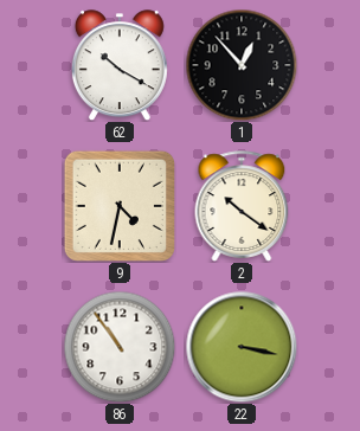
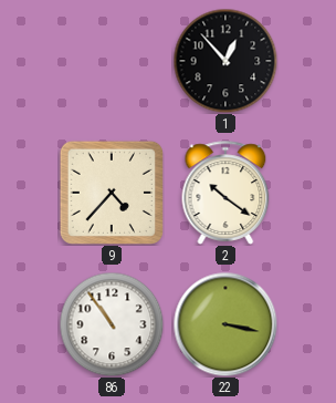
62: 10:20 -> none
9: 4:32 -> 4:37
